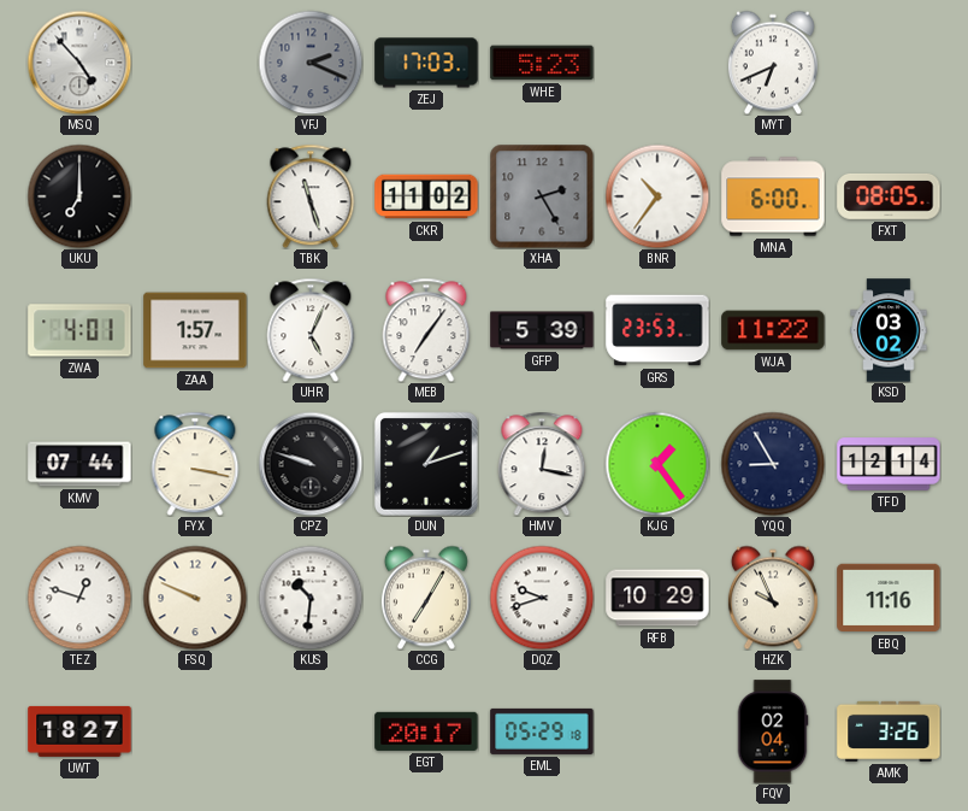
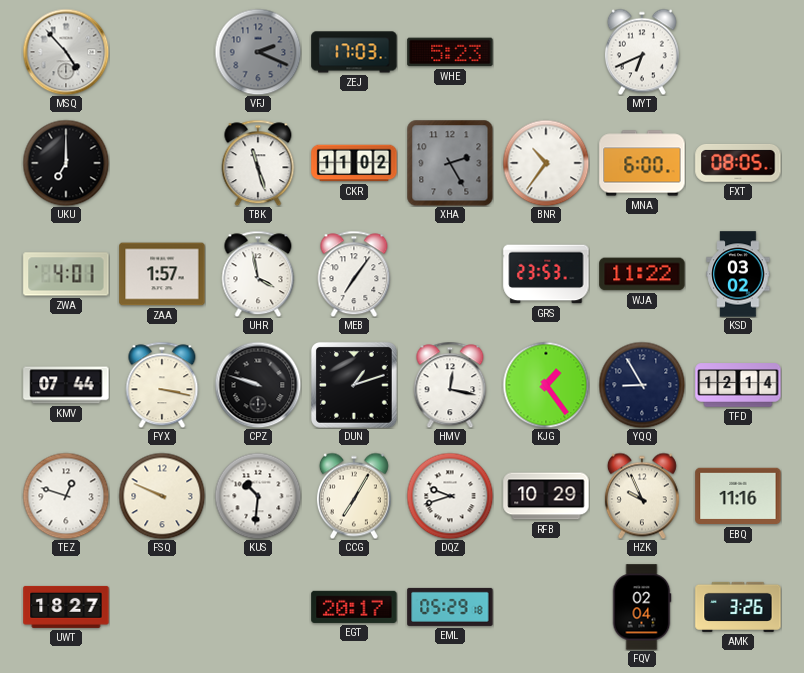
UHR: 5:04 -> 3:58
GFP: 5:39 -> none
